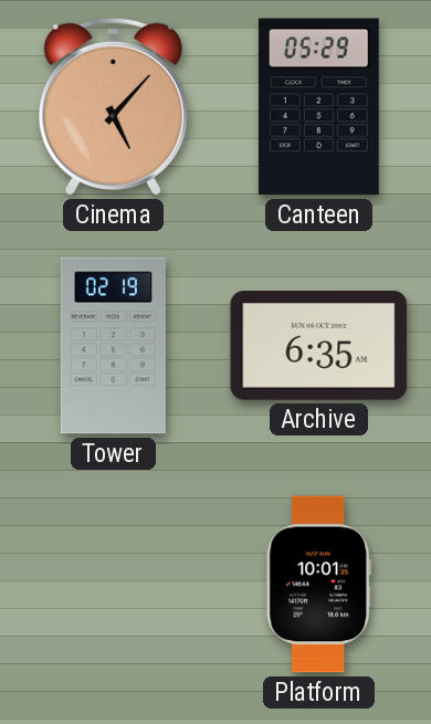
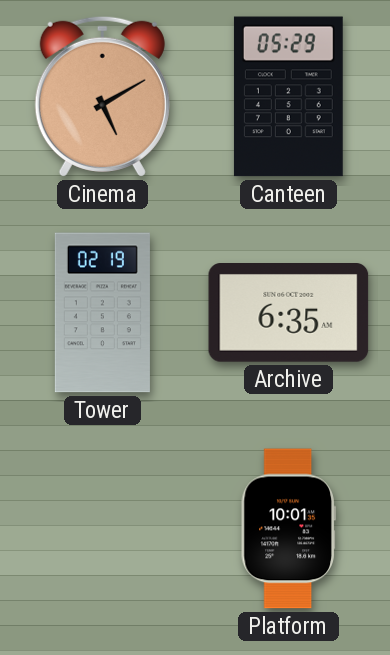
Cinema: 5:07 -> 5:10
